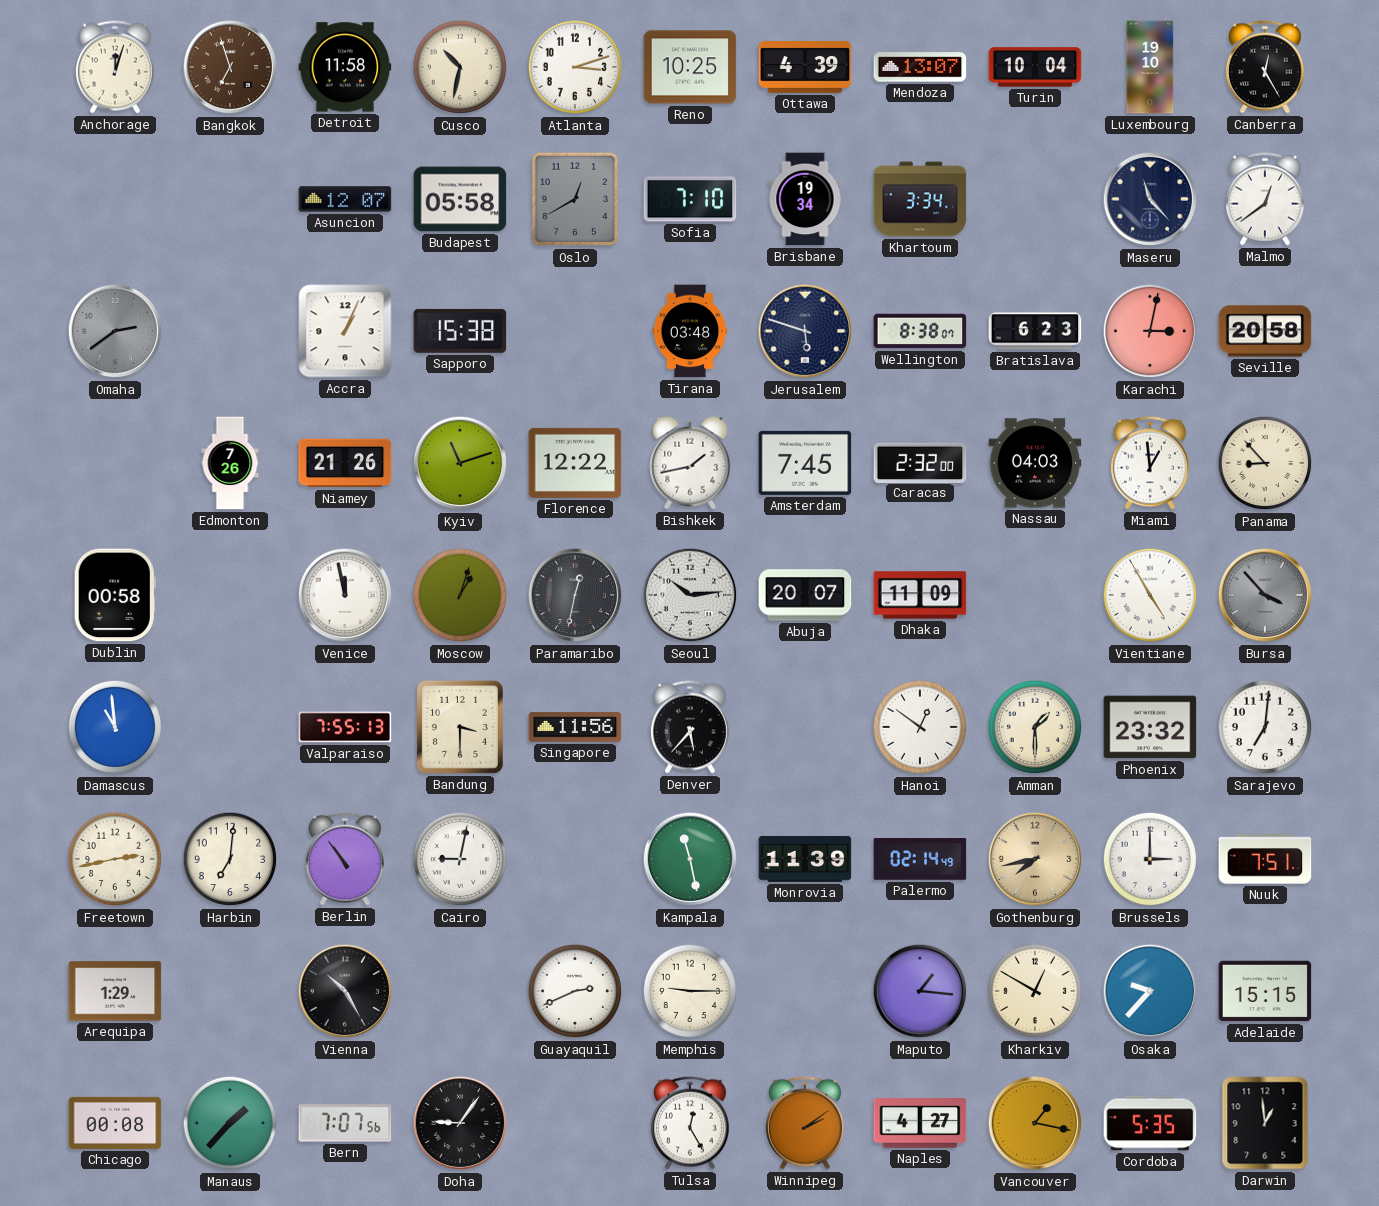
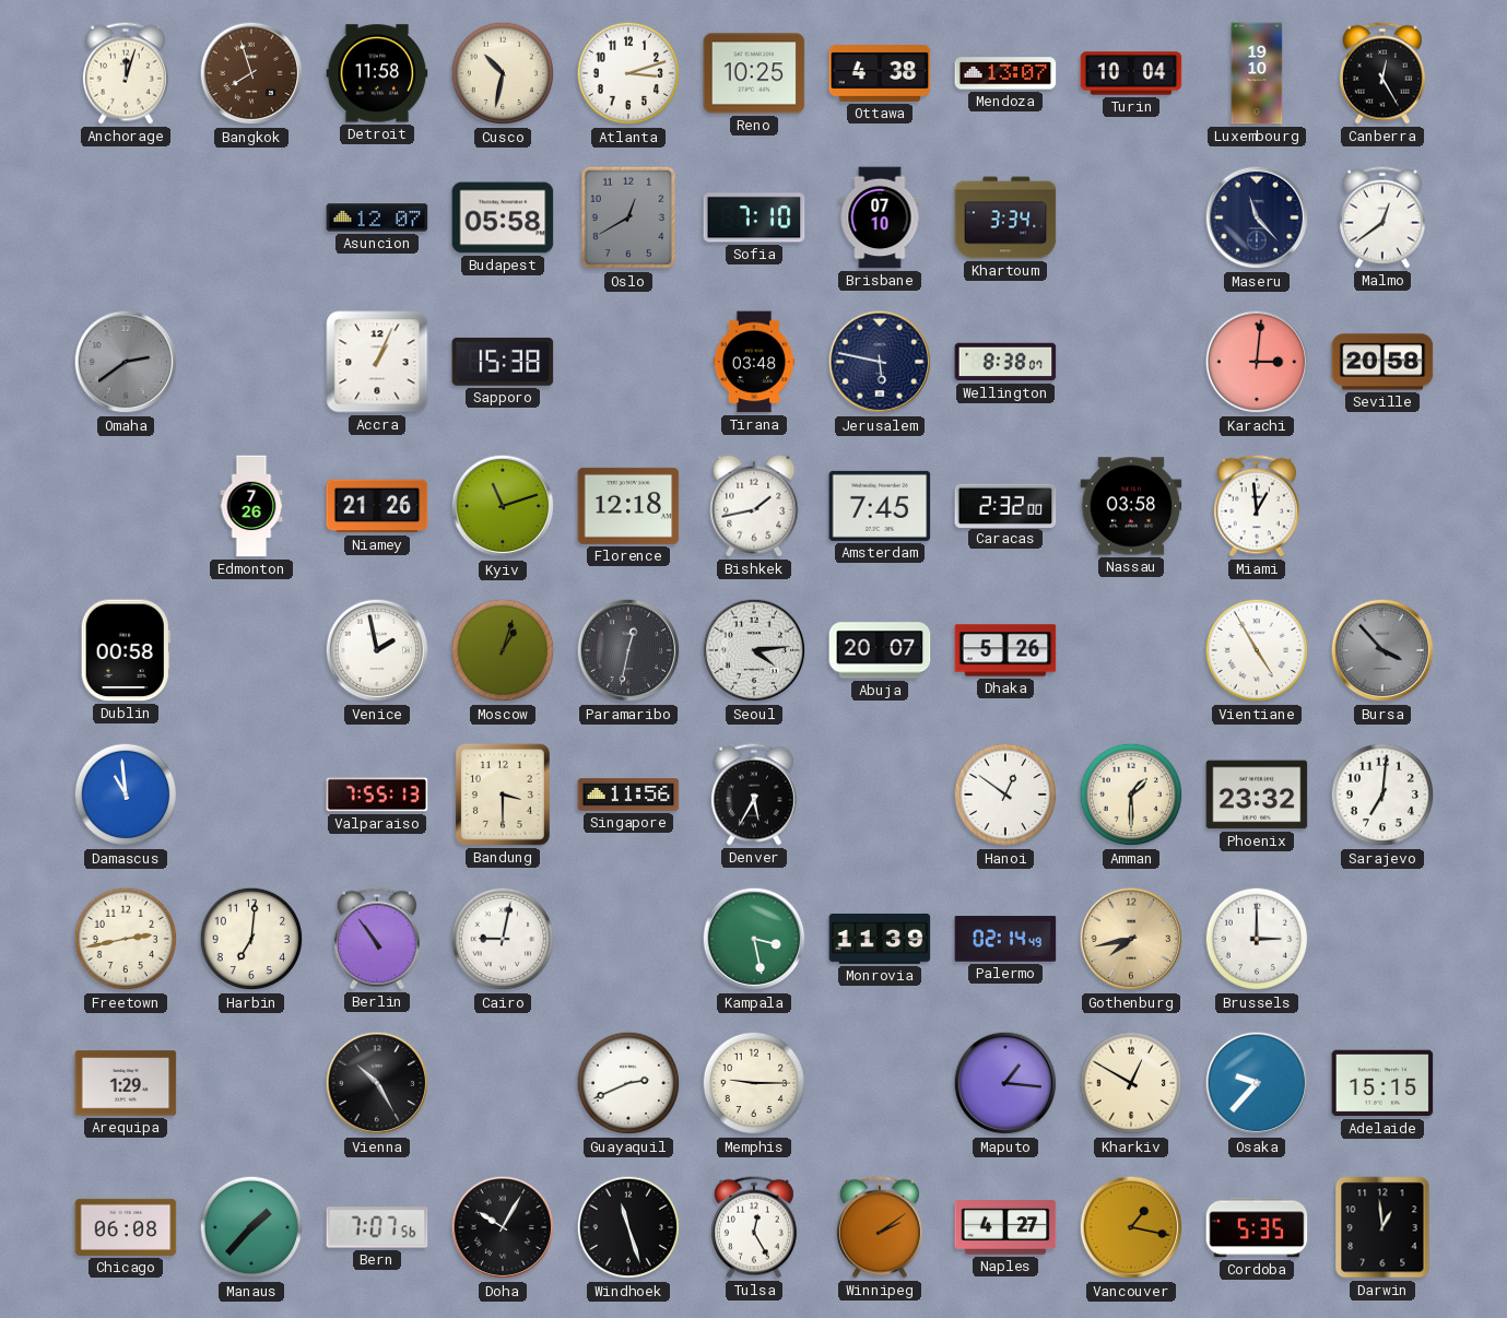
Bangkok: 6:57 -> 7:57
Ottawa: 4:39 -> 4:38
Brisbane: 19:34 -> 07:10
Jerusalem: 5:48 -> 5:47
Bratislava: 6:23 -> none
Karachi: 3:02 -> 3:01
Florence: 12:22 -> 12:18
Nassau: 04:03 -> 03:58
Panama: 8:53 -> none
Venice: 11:58 -> 1:58
Seoul: 10:14 -> 4:14
Dhaka: 11:09 -> 5:26
Denver: 5:37 -> 5:35
Kampala: 11:28 -> 3:28
Nuuk: 7:51 -> none
Chicago: 00:08 -> 06:08
Doha: 9:06 -> 10:05
Windhoek: none -> 11:27
